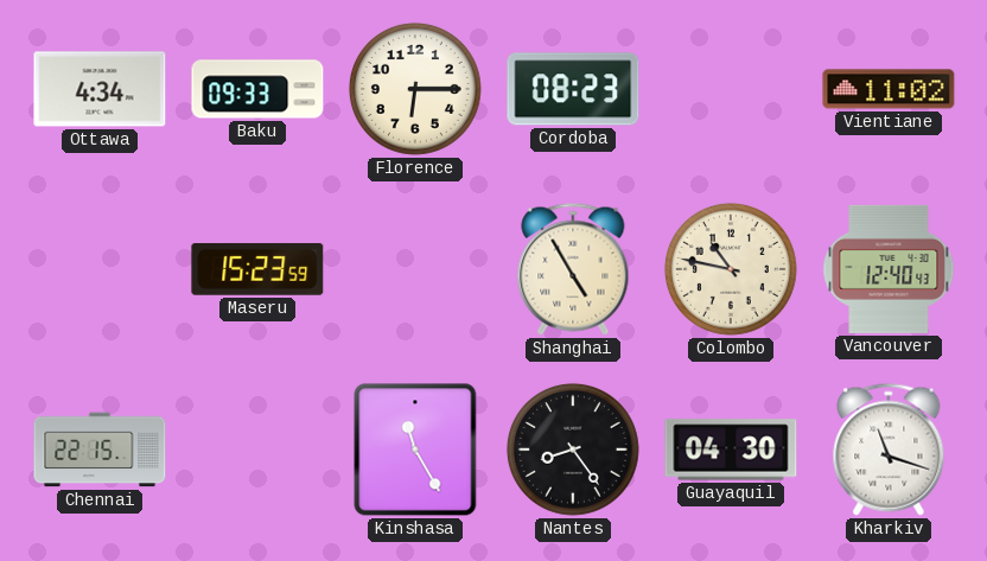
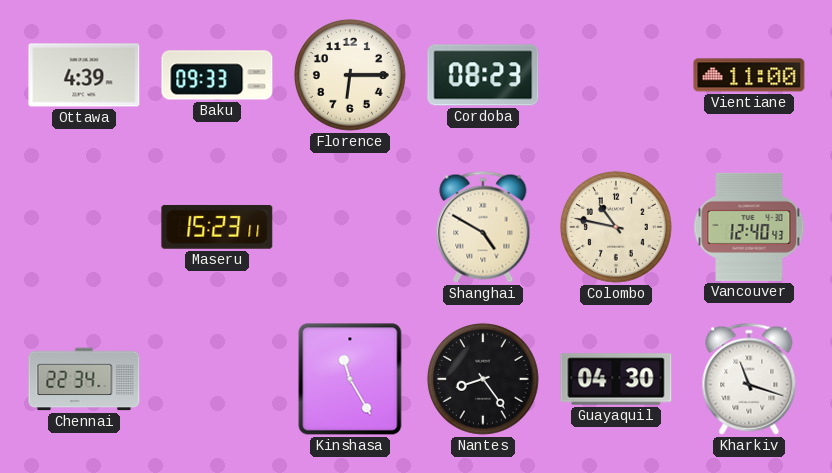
Ottawa: 4:34 -> 4:39
Vientiane: 11:02 -> 11:00
Maseru: 15:23:59 -> 15:23:11
Shanghai: 4:55 -> 4:50
Chennai: 22:15 -> 22:34
